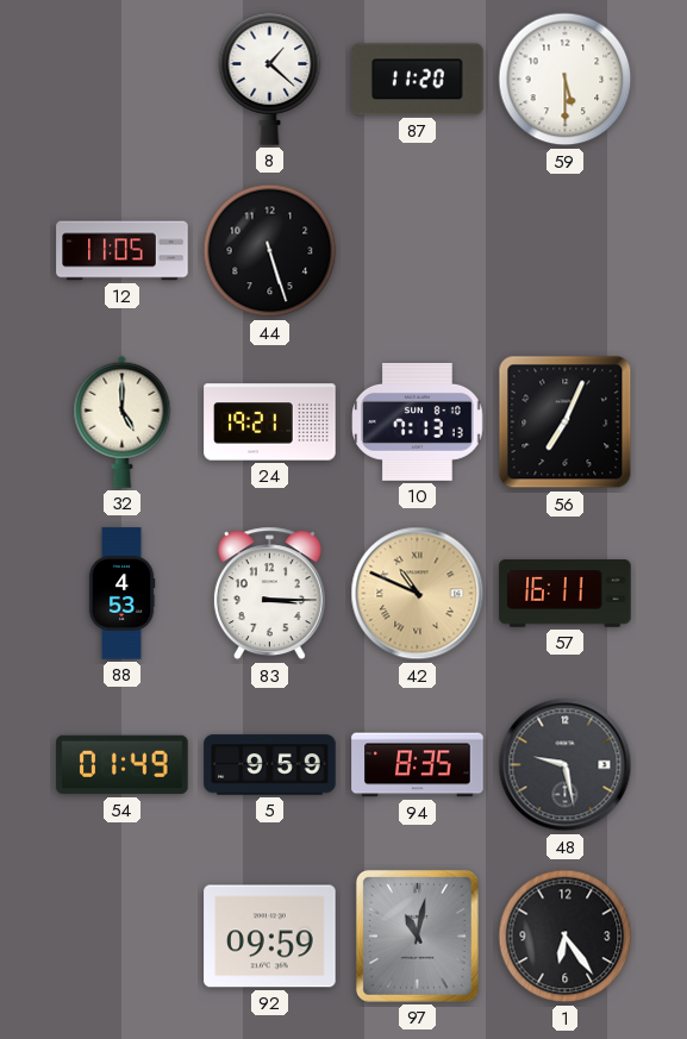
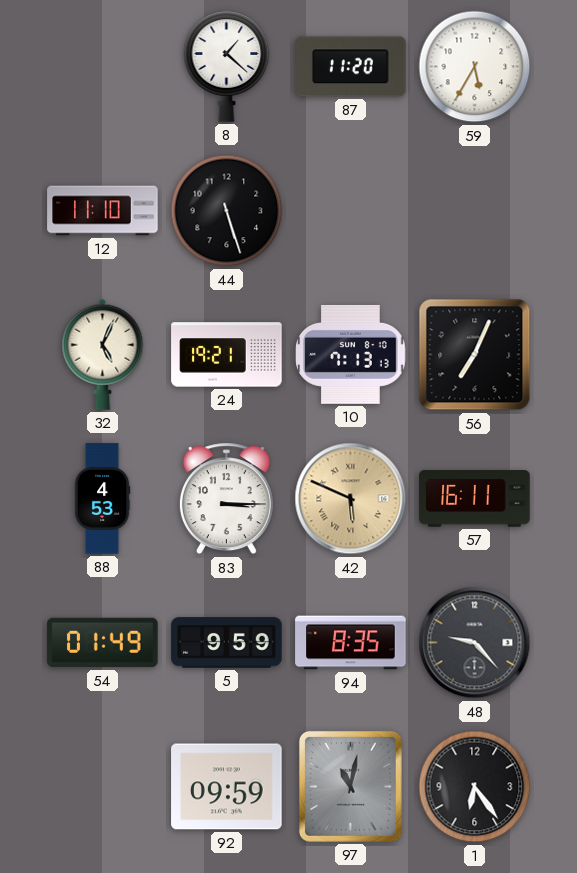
59: 5:30 -> 5:35
12: 11:05 -> 11:10
32: 5:00 -> 5:04
42: 10:49 -> 5:49
48: 9:28 -> 9:23
